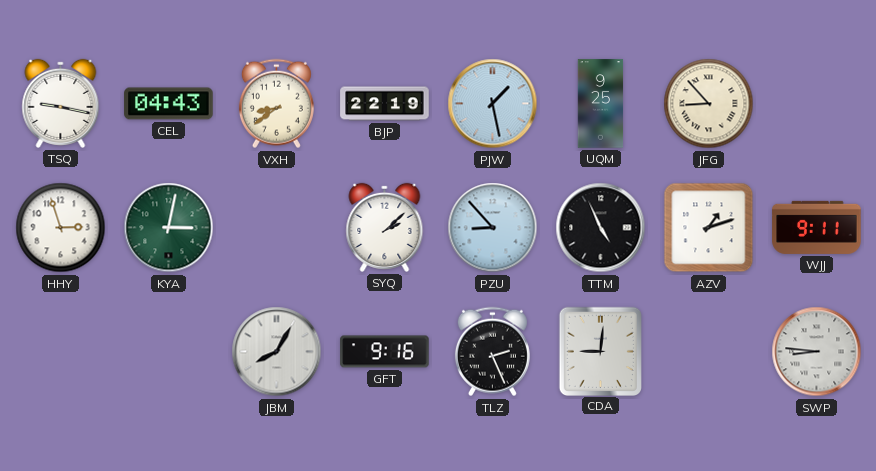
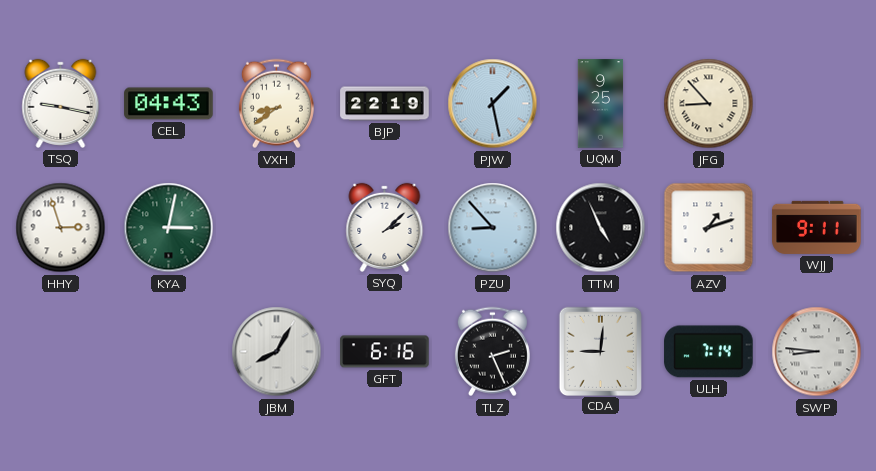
GFT: 9:16 -> 6:16
ULH: none -> 7:14
